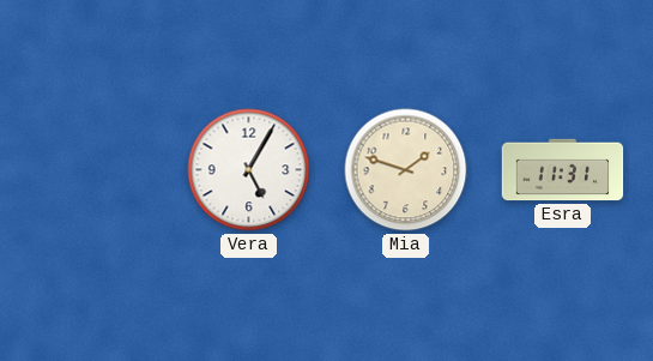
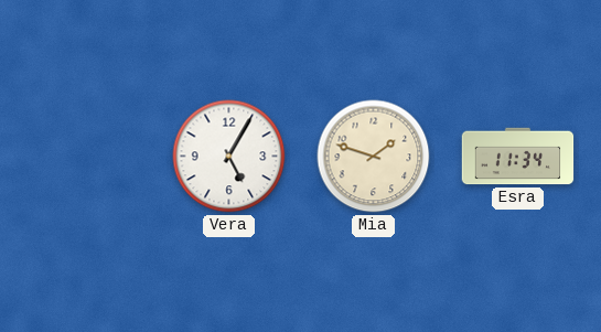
Esra: 11:31 -> 11:34
